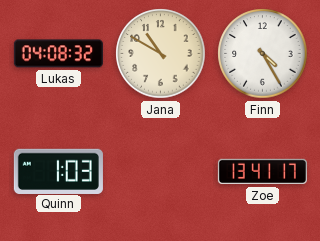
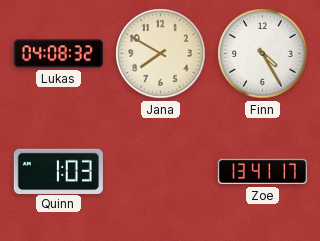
Jana: 10:50 -> 7:50
